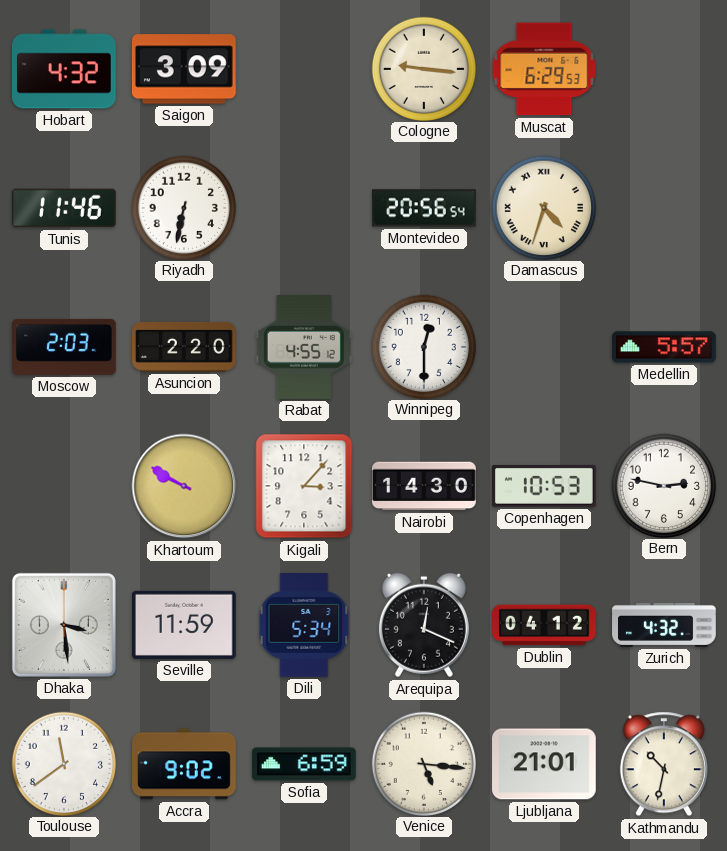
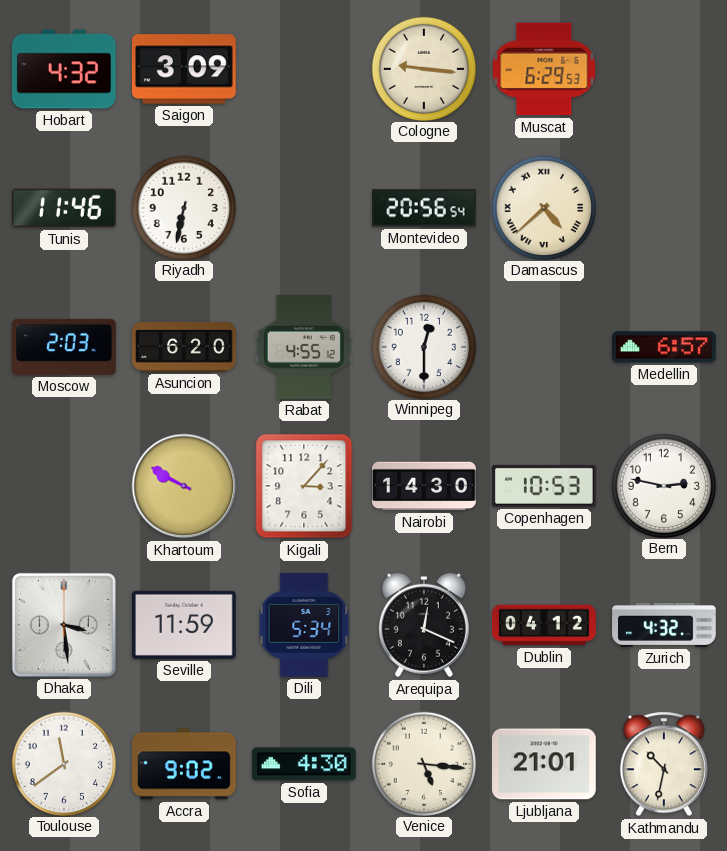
Damascus: 4:33 -> 4:38
Asuncion: 2:20 -> 6:20
Medellin: 5:57 -> 6:57
Sofia: 6:59 -> 4:30
